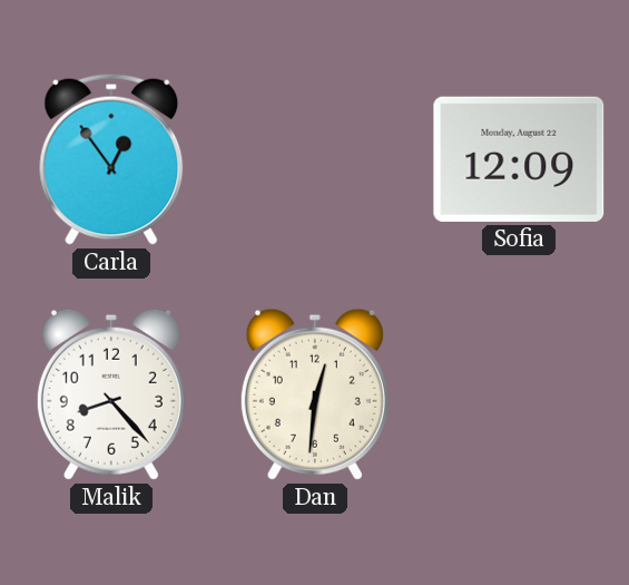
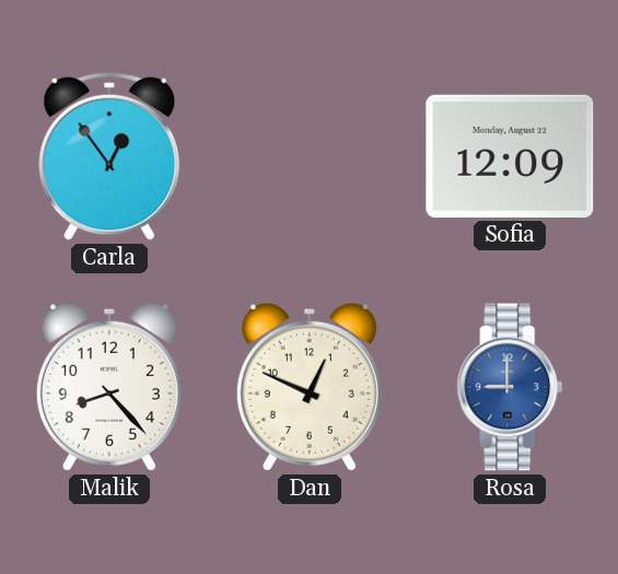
Dan: 12:31 -> 12:49
Rosa: none -> 9:00
